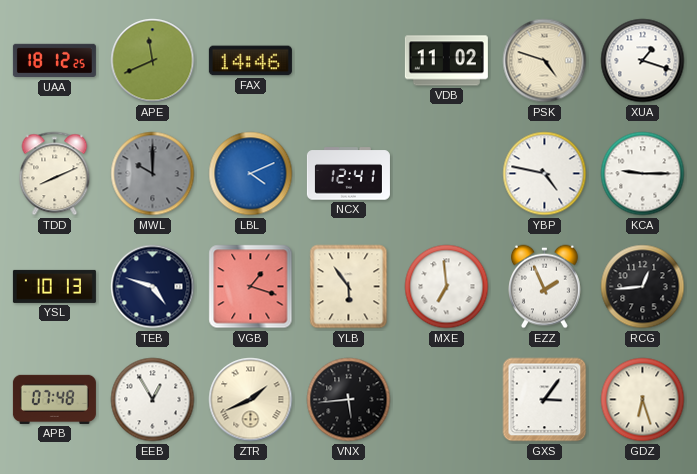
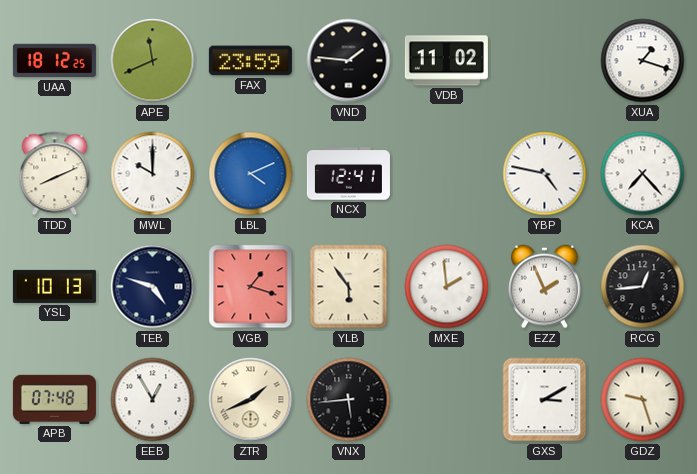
FAX: 14:46 -> 23:59
VND: none -> 1:46
PSK: 4:48 -> none
MWL dial: grey -> white
KCA: 9:15 -> 7:23
MXE: 6:59 -> 1:59
GXS: 3:06 -> 3:10
GDZ: 6:27 -> 9:27
